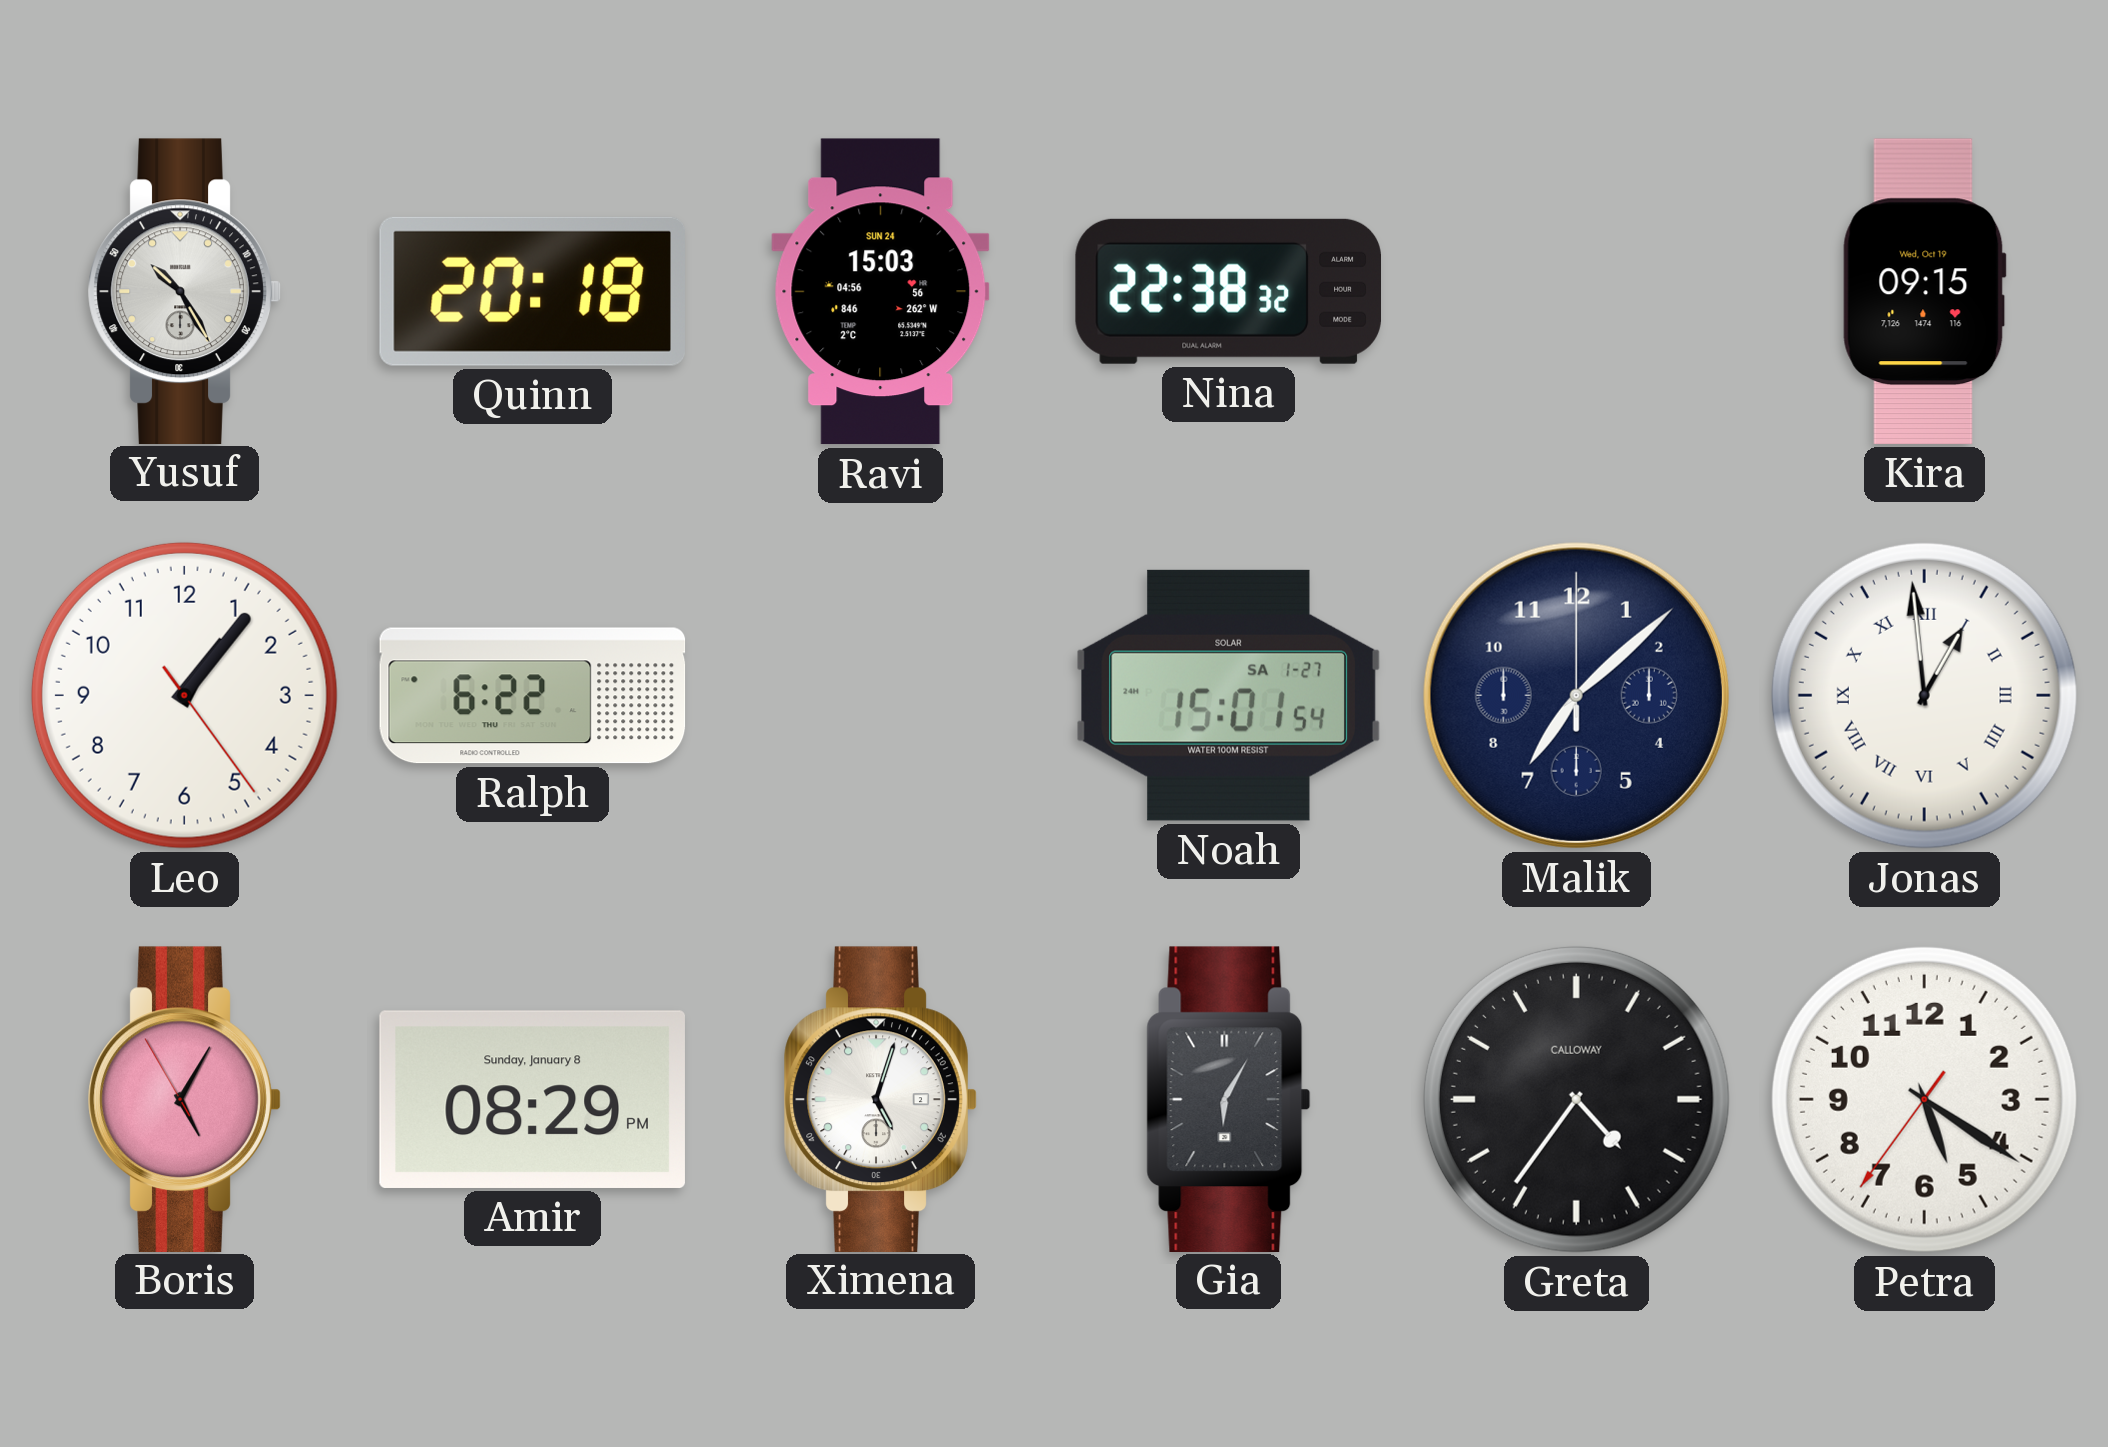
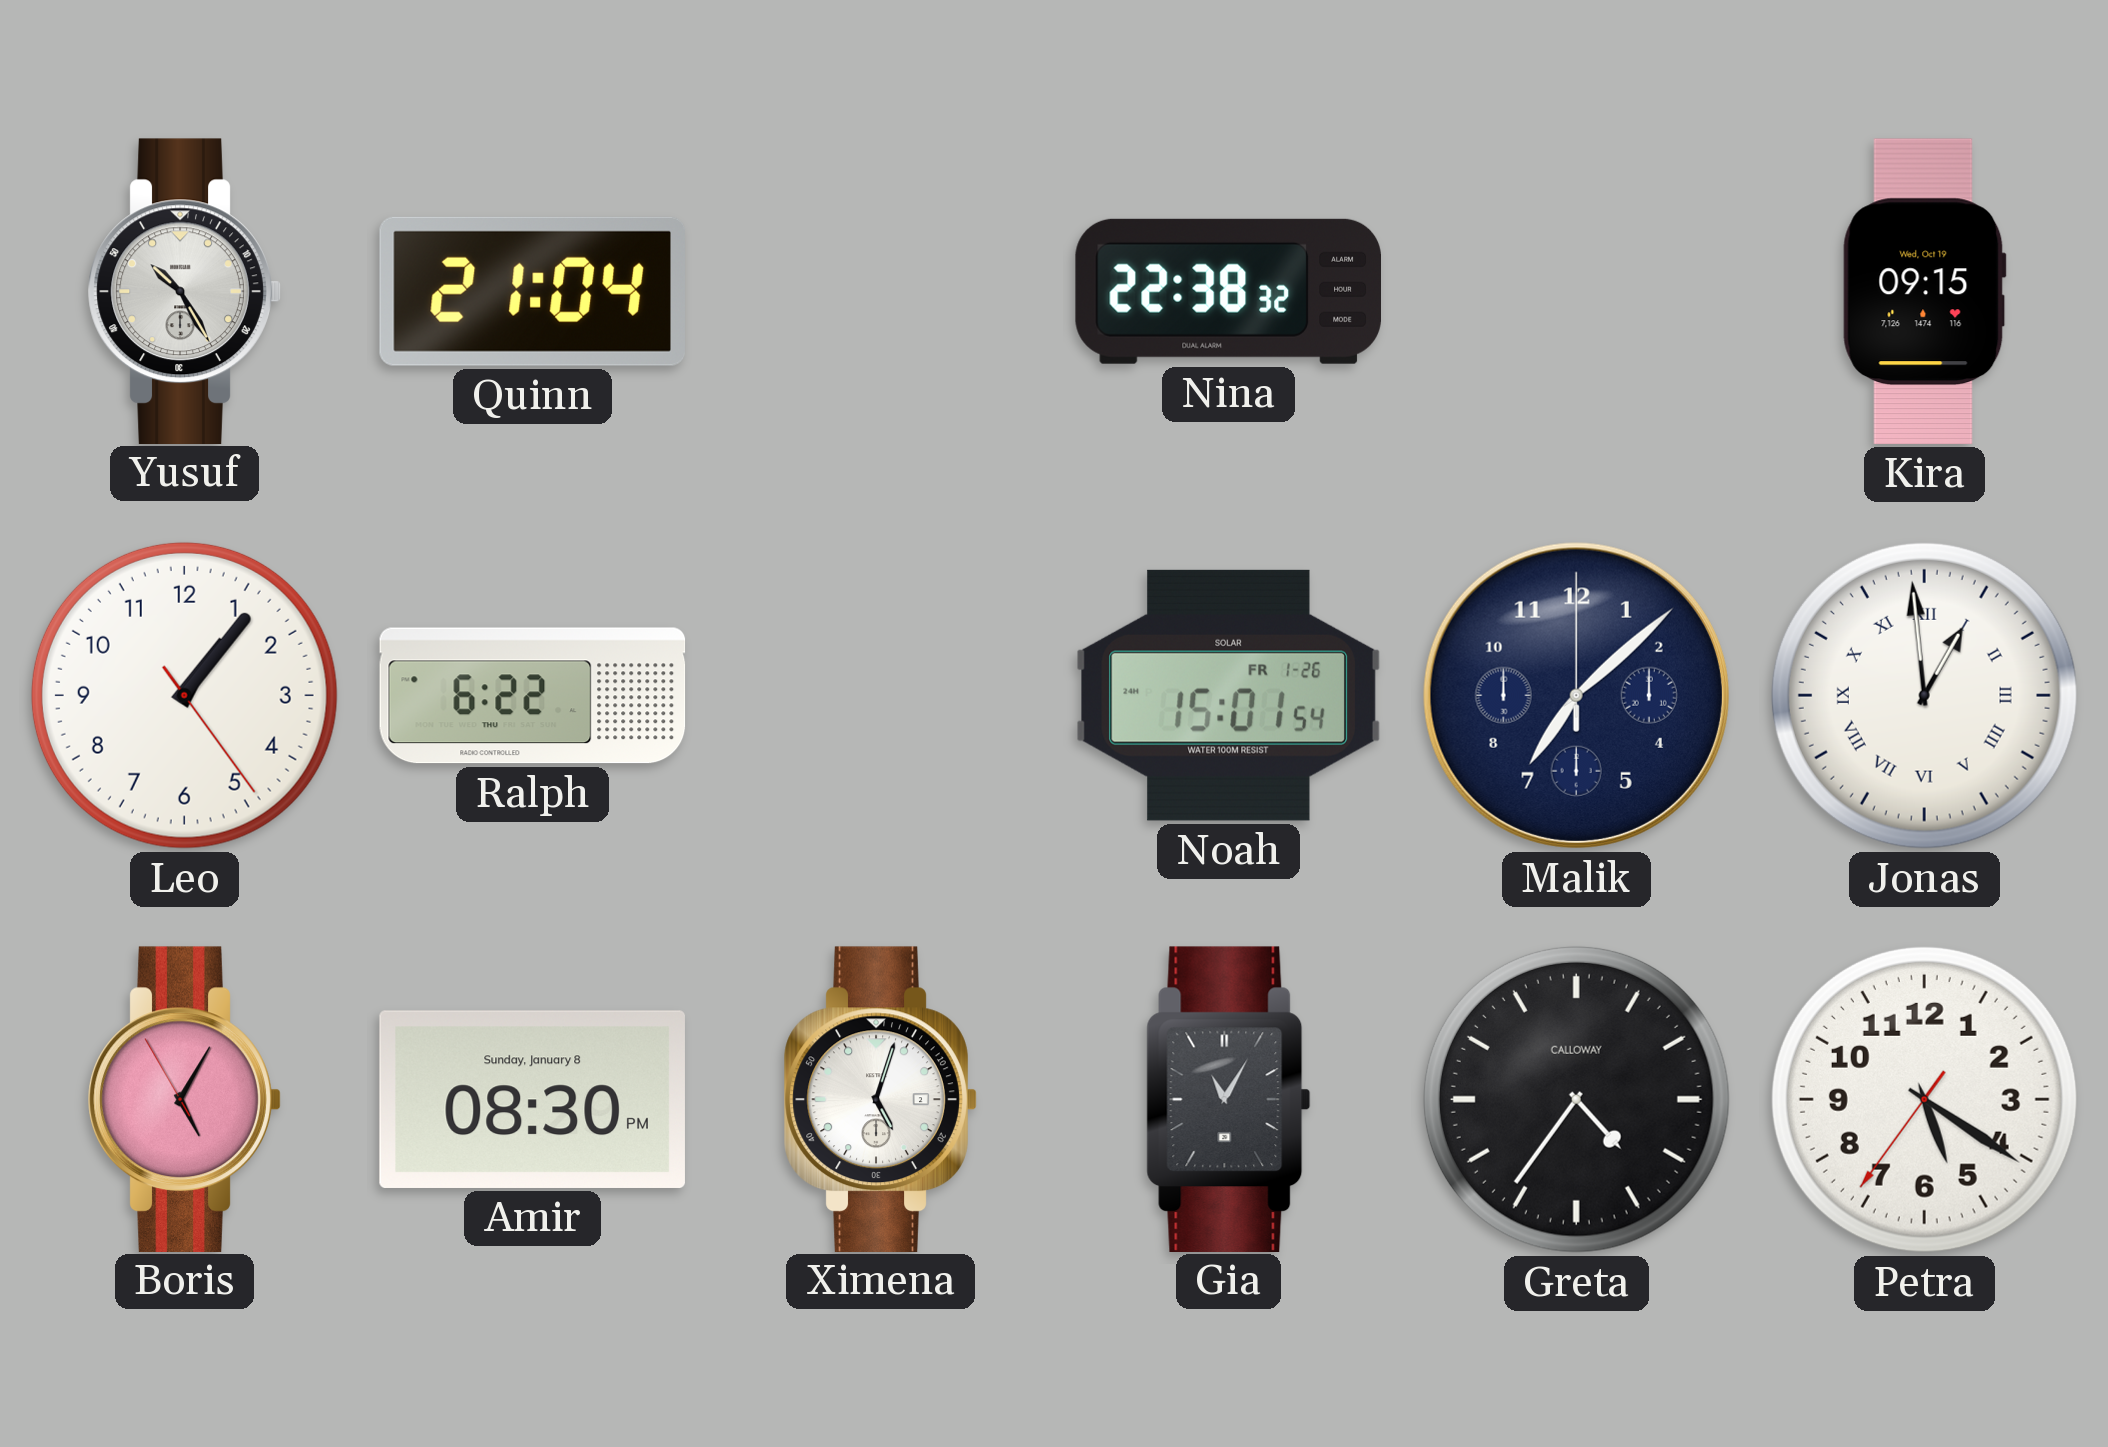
Quinn: 20:18 -> 21:04
Ravi: 15:03 -> none
Noah date: SA 1-27 -> FR 1-26
Amir: 08:29 -> 08:30
Gia: 6:05 -> 11:05
